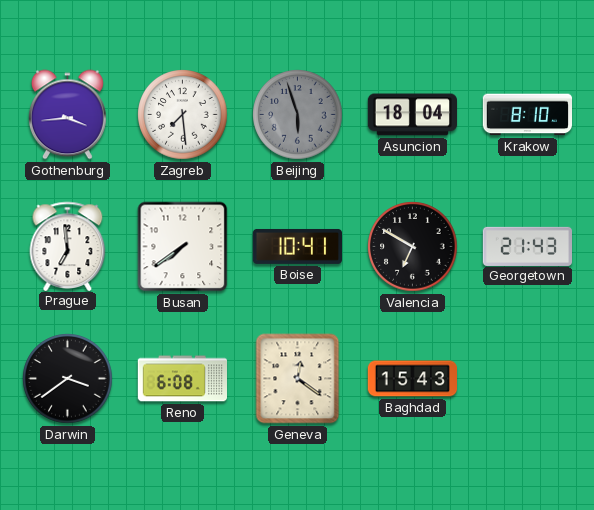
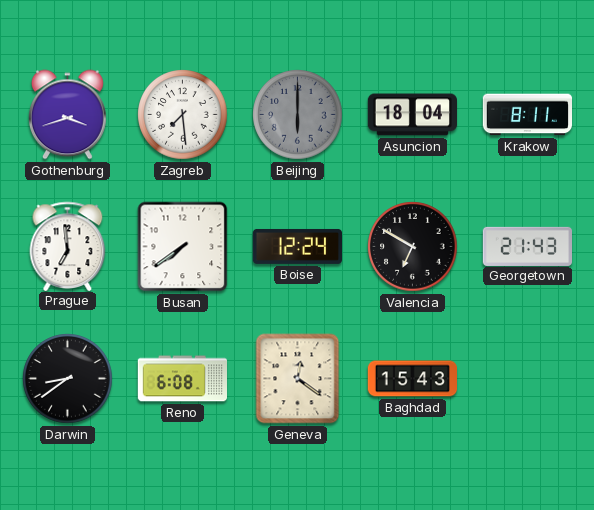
Gothenburg: 3:44 -> 3:42
Beijing: 5:57 -> 6:00
Krakow: 8:10 -> 8:11
Boise: 10:41 -> 12:24
Darwin: 3:39 -> 8:39
